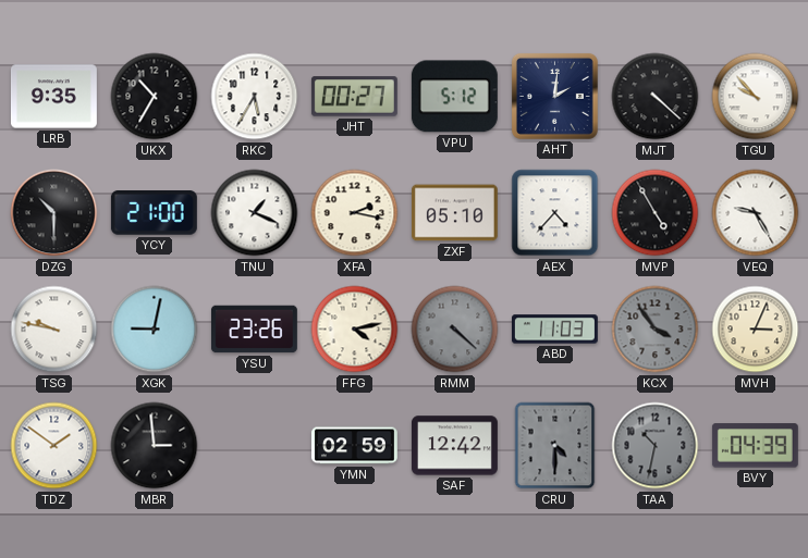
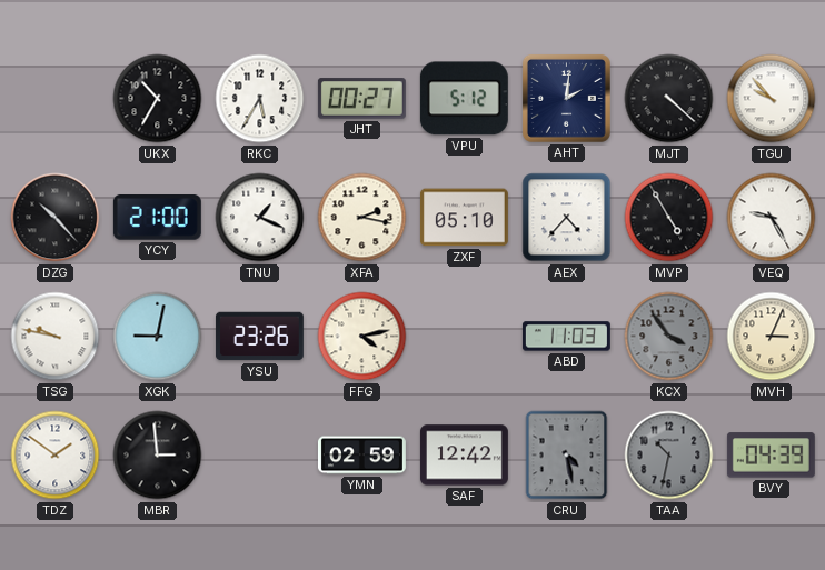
LRB: 9:35 -> none
DZG: 10:30 -> 10:23
RMM: 4:22 -> none
CRU: 4:30 -> 4:28
